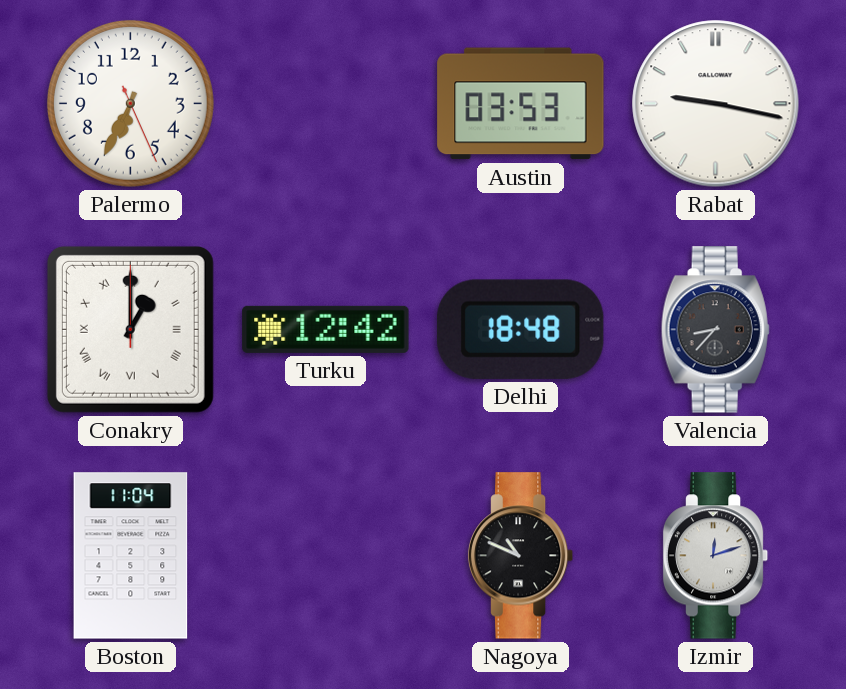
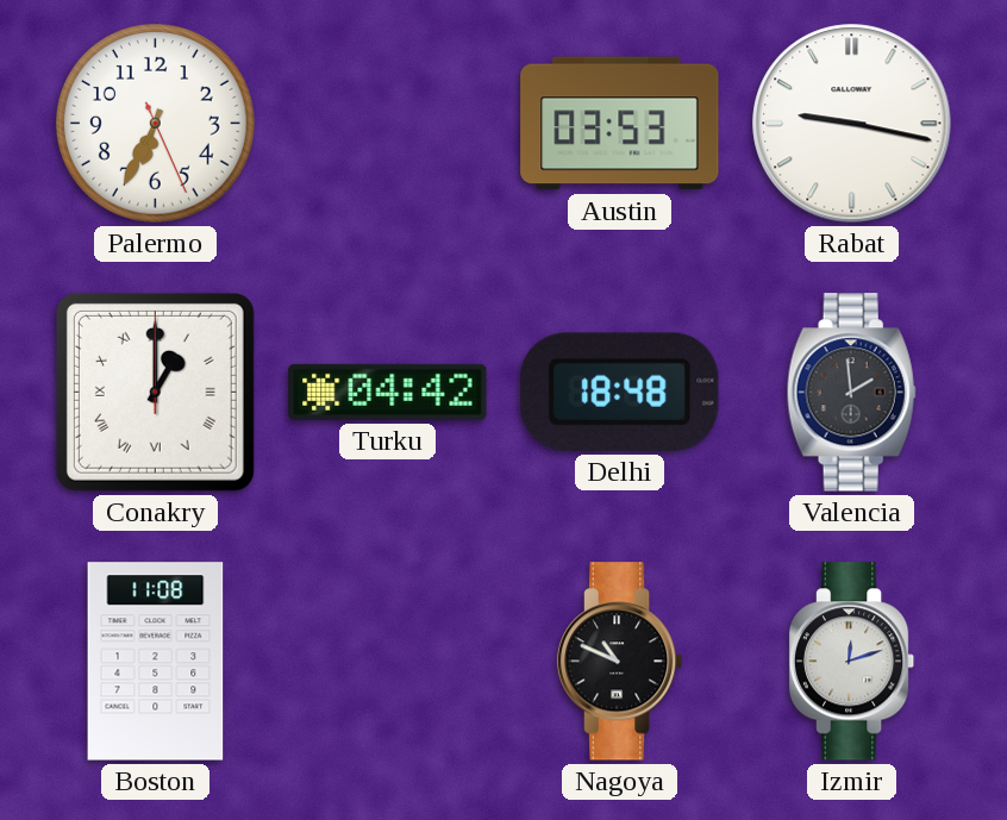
Turku: 12:42 -> 04:42
Valencia: 8:37 -> 1:59
Boston: 11:04 -> 11:08
